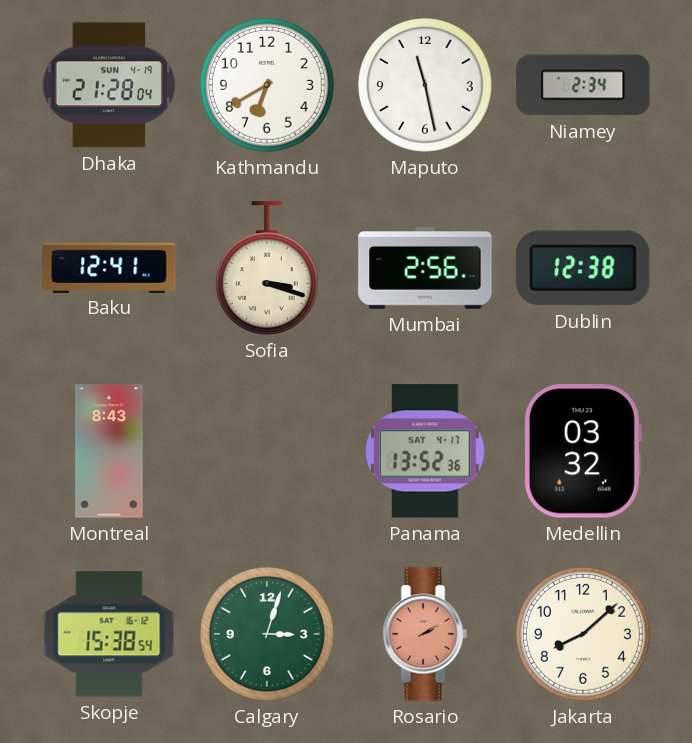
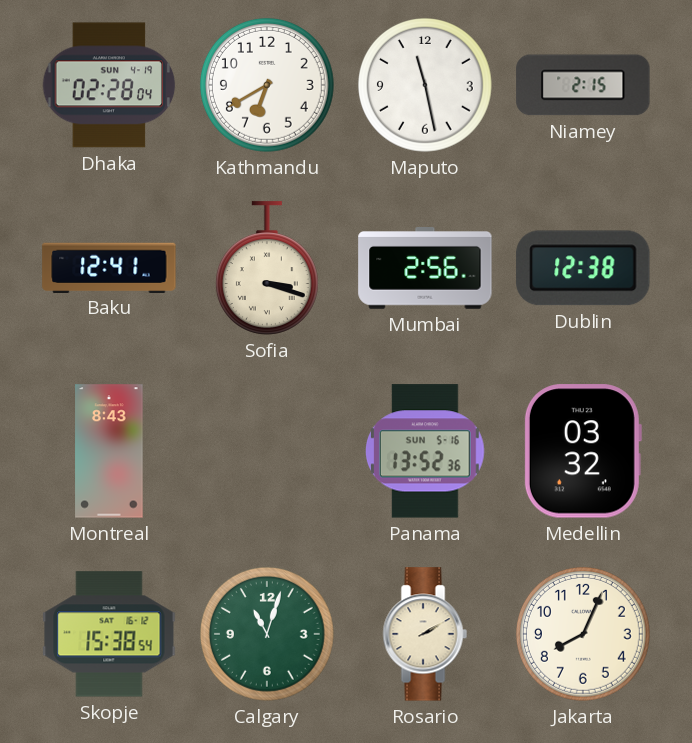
Dhaka: 21:28 -> 02:28
Niamey: 2:34 -> 2:15
Panama date: SAT 4-17 -> SUN 5-16
Calgary: 3:03 -> 11:03
Rosario dial: salmon -> cream
Jakarta: 8:08 -> 8:04
